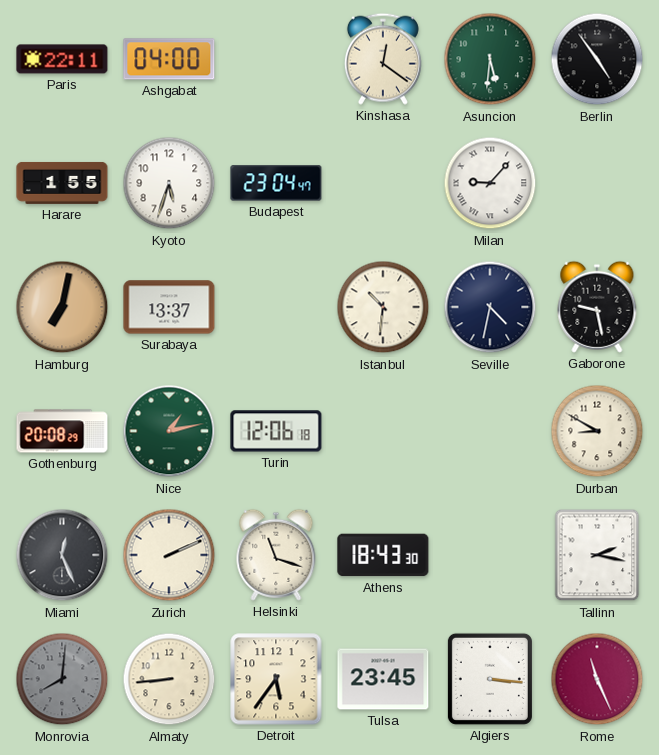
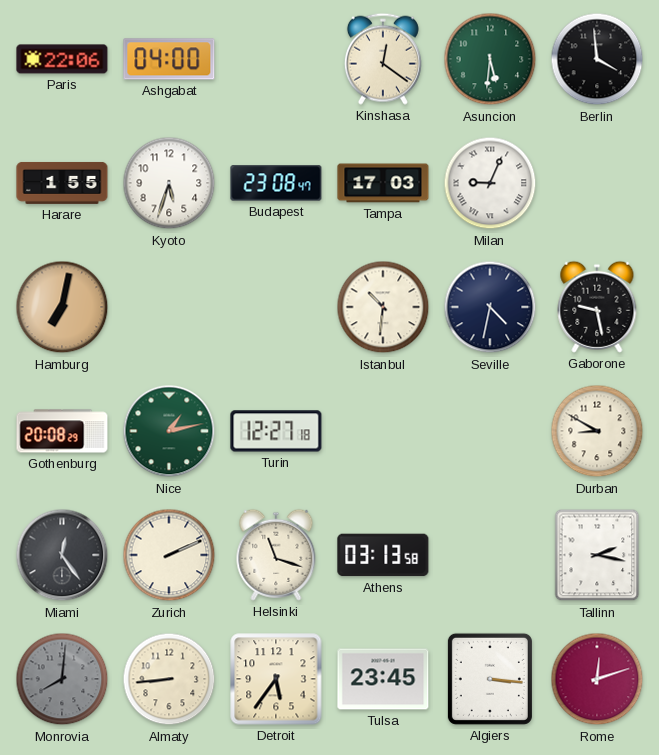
Paris: 22:11 -> 22:06
Berlin: 4:54 -> 3:59
Budapest: 23:04 -> 23:08
Tampa: none -> 17:03
Milan: 9:07 -> 9:04
Surabaya: 13:37 -> none
Turin: 12:06 -> 12:27
Miami: 12:26 -> 12:24
Athens: 18:43 -> 03:13
Rome: 11:26 -> 12:12
